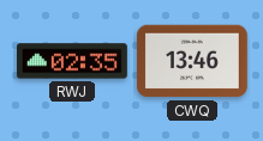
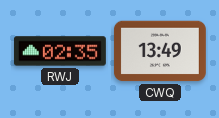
CWQ: 13:46 -> 13:49
